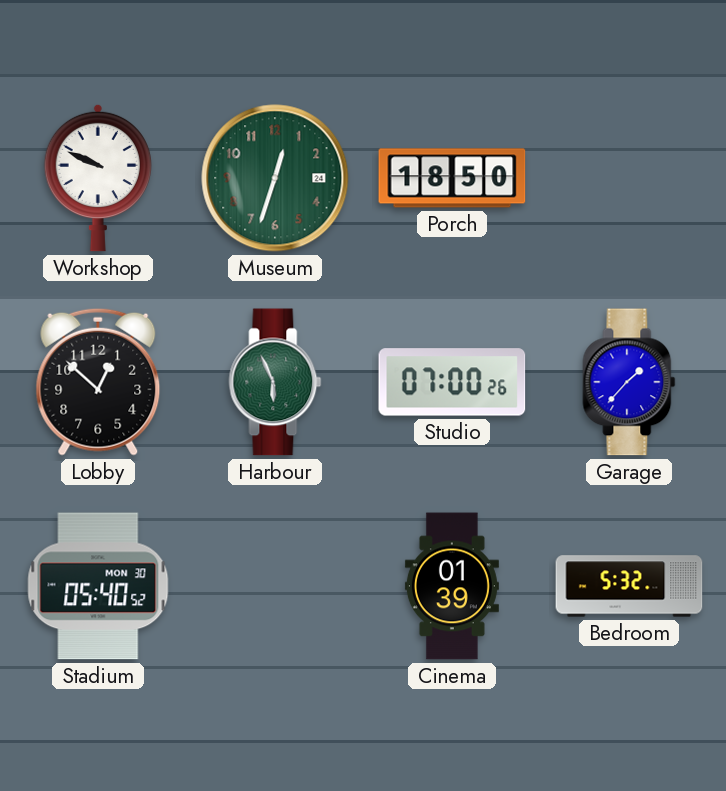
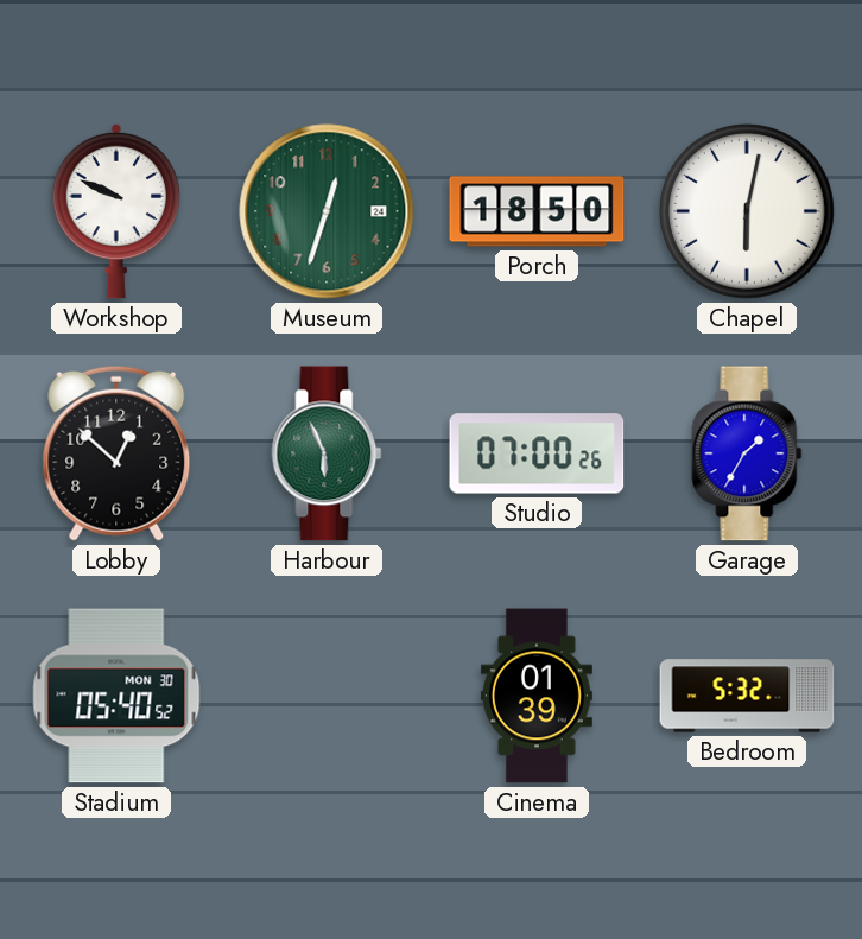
Chapel: none -> 6:02
Garage: 1:37 -> 1:35
